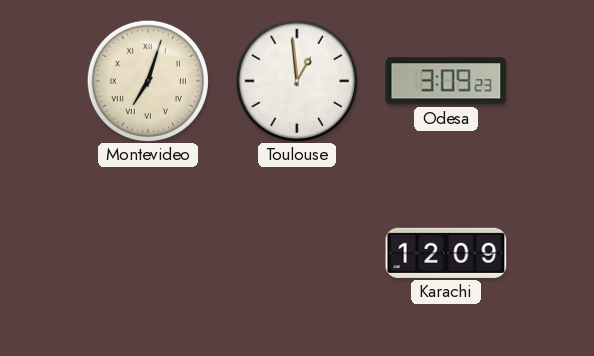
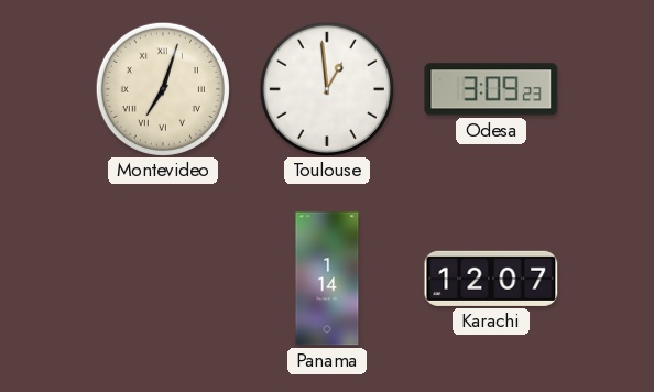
Panama: none -> 1:14
Karachi: 12:09 -> 12:07
